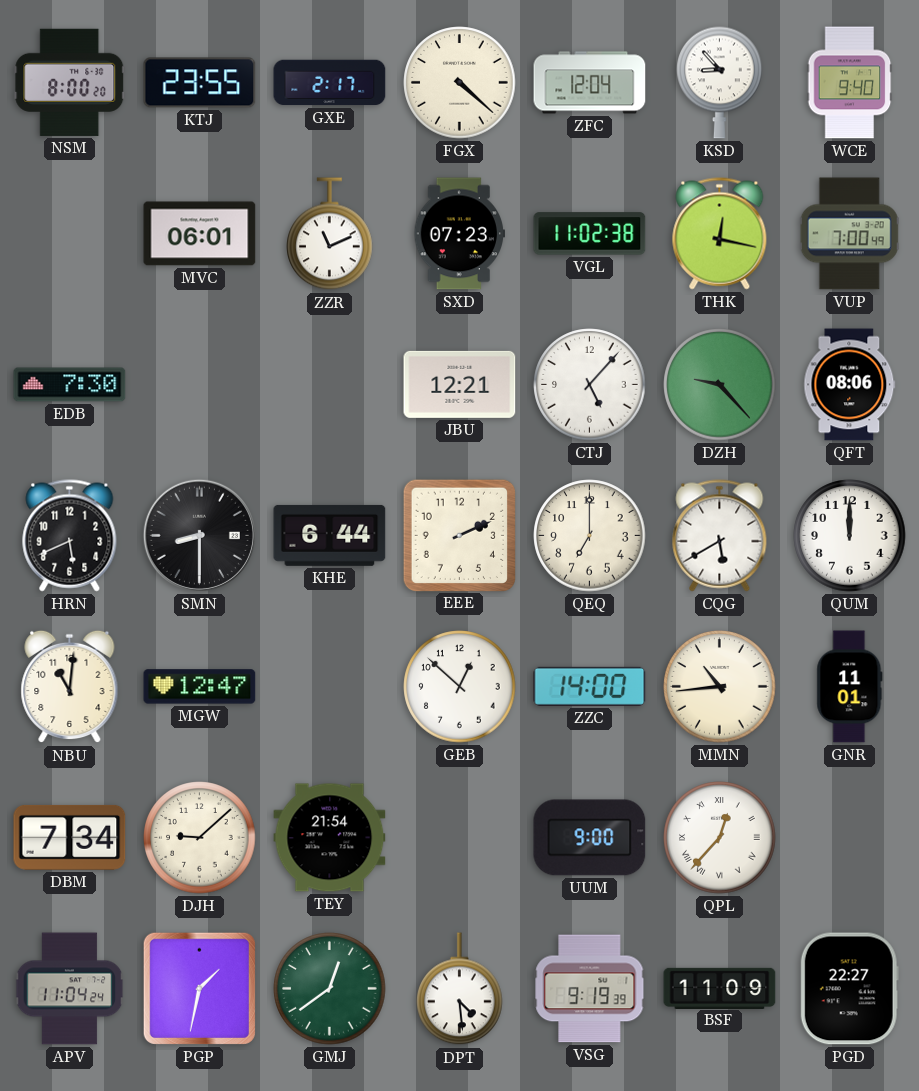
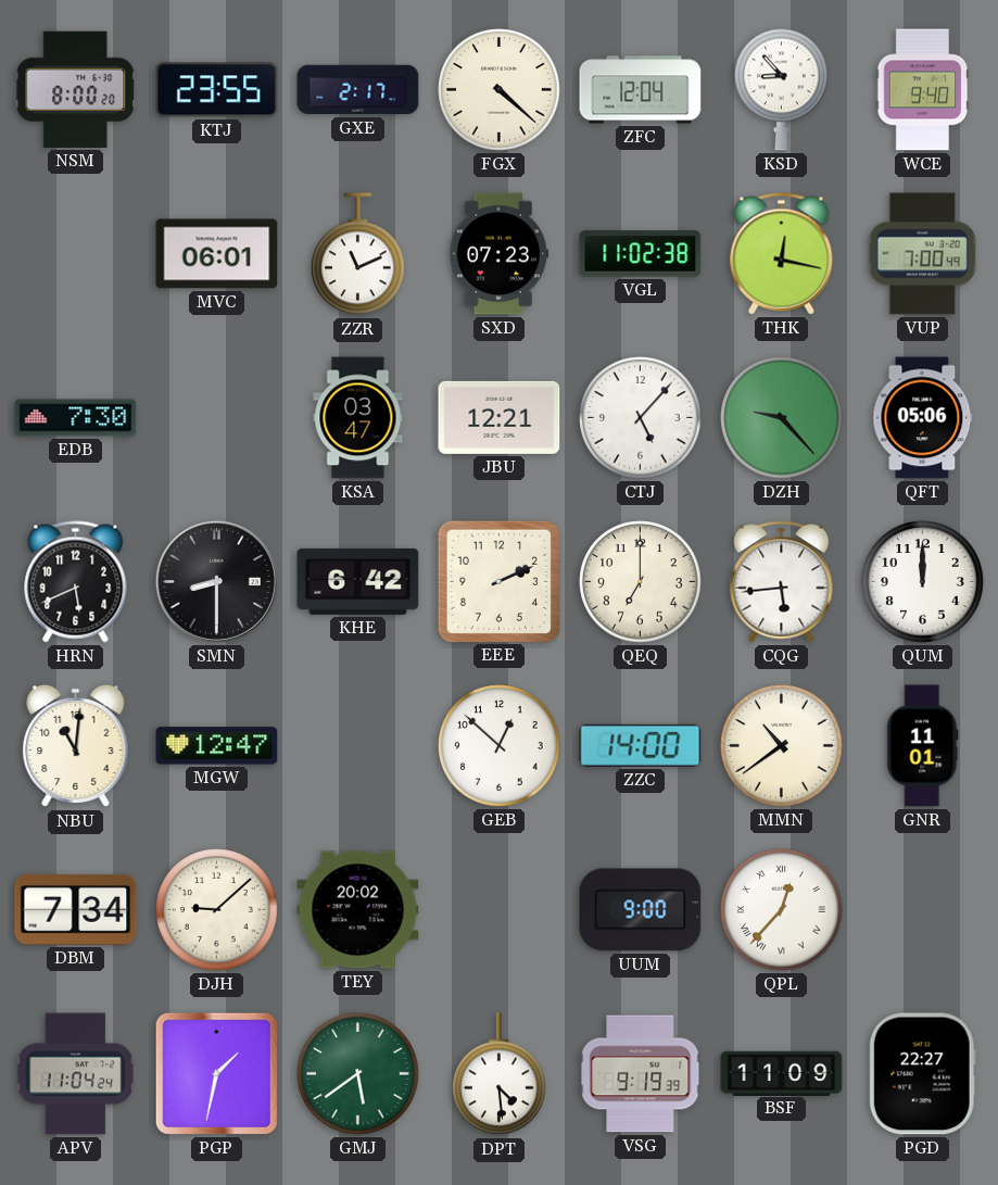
KSA: none -> 03:47
QFT: 08:06 -> 05:06
KHE: 6:44 -> 6:42
CQG: 5:40 -> 5:44
MMN: 10:44 -> 10:39
TEY: 21:54 -> 20:02
GMJ: 12:39 -> 5:39
